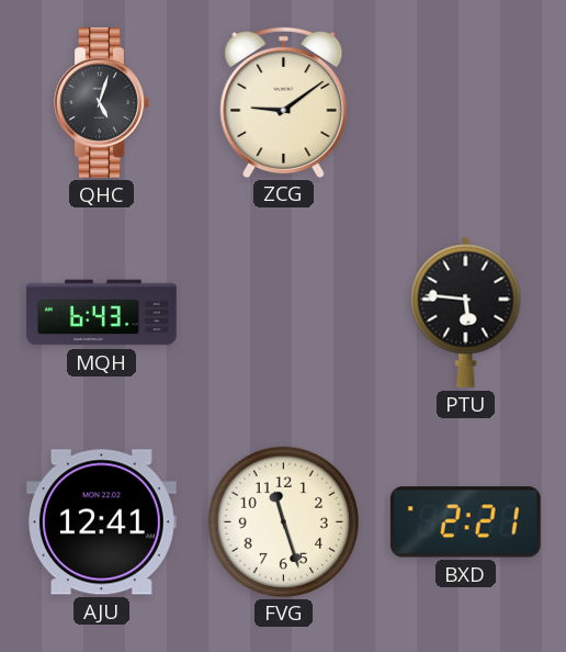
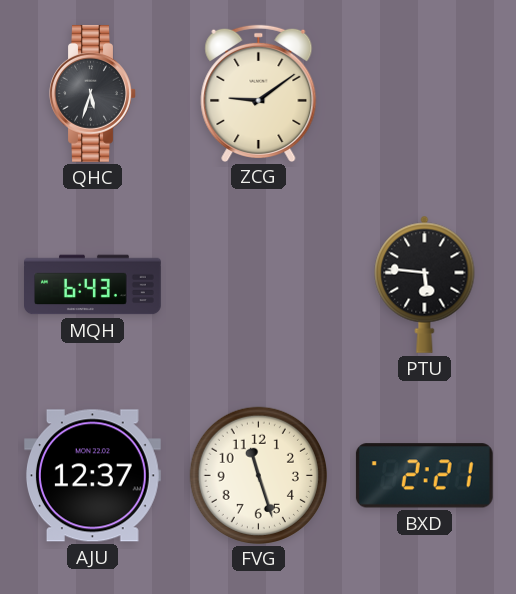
QHC: 5:03 -> 5:33
AJU: 12:41 -> 12:37
